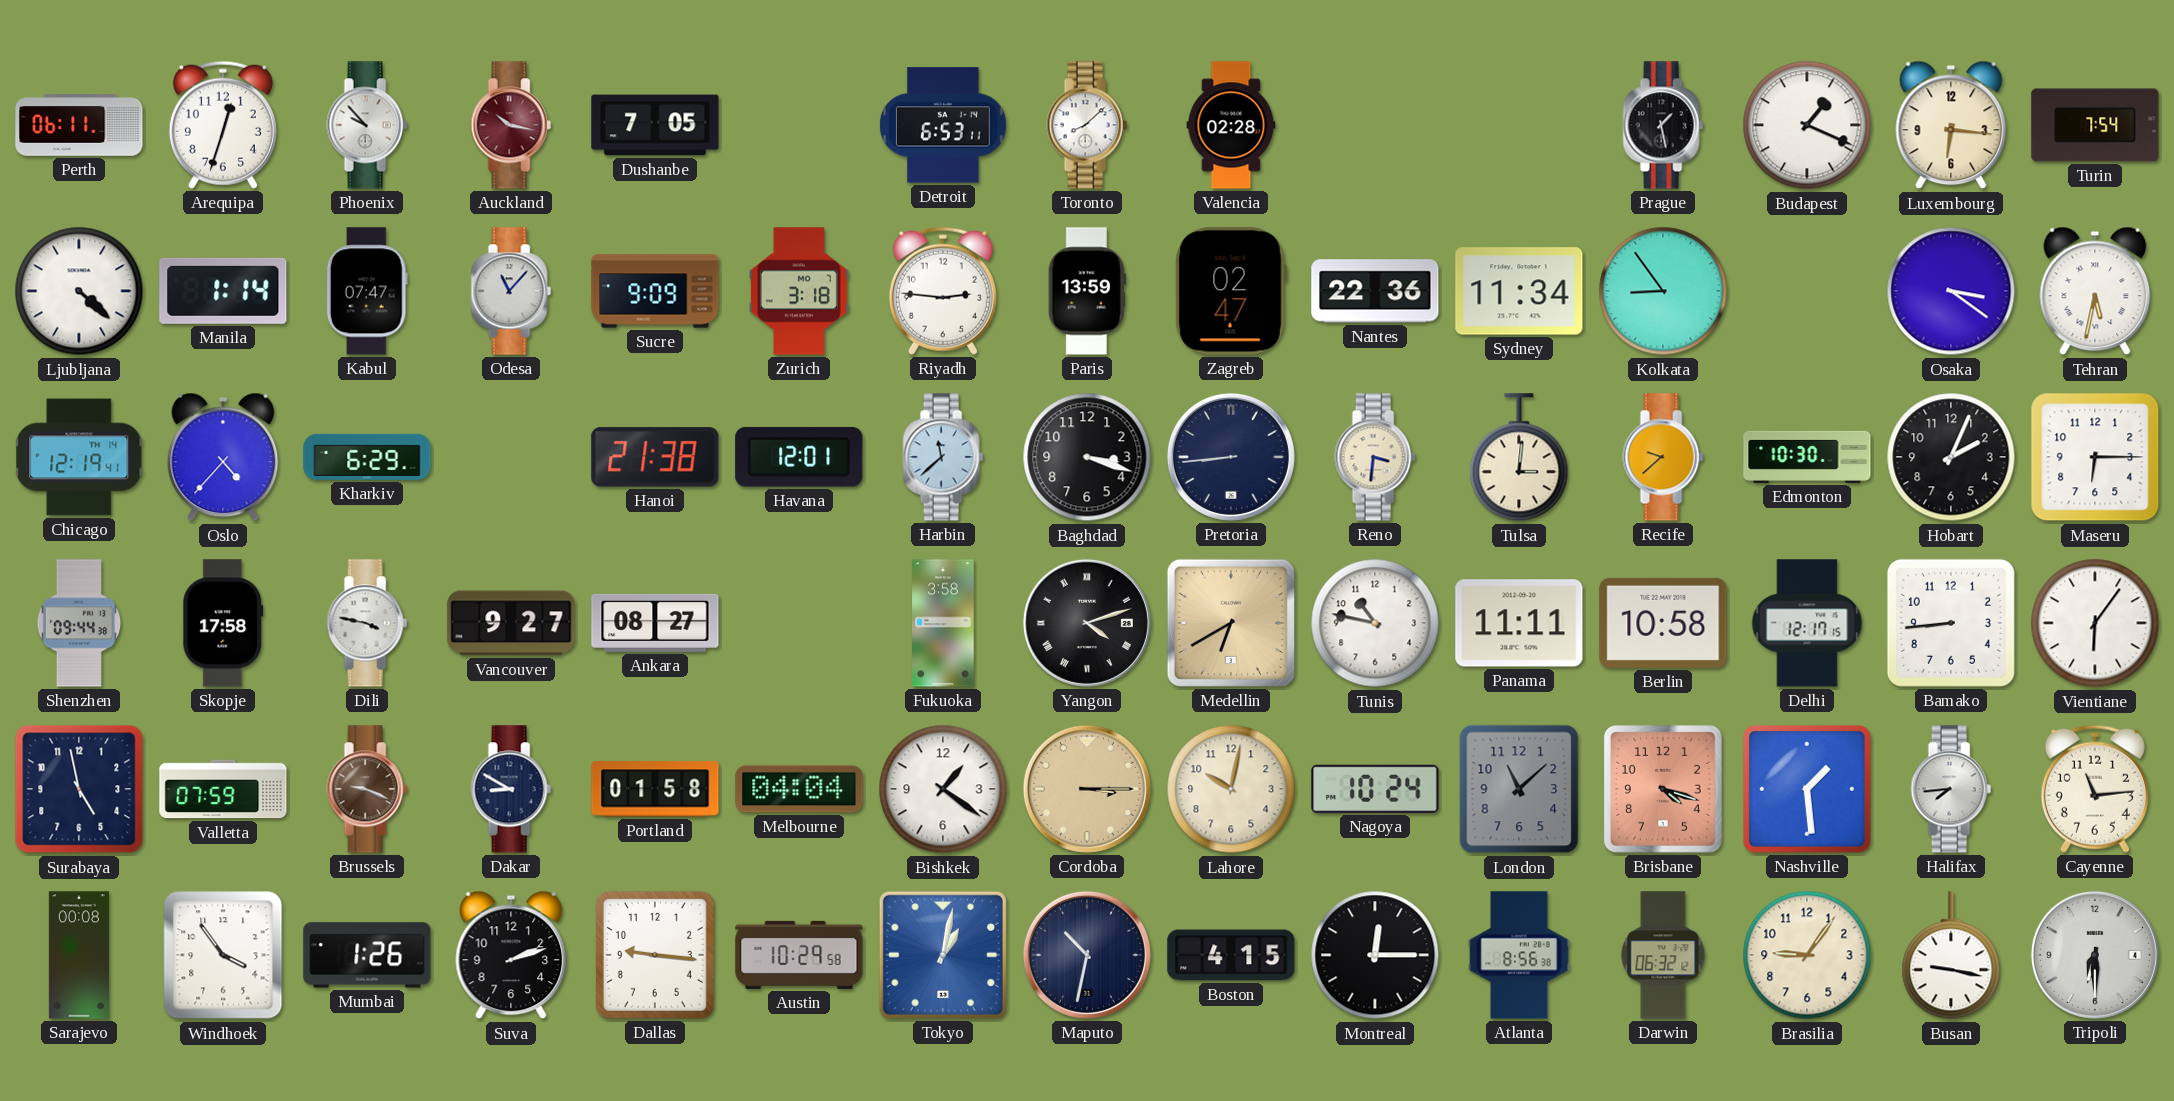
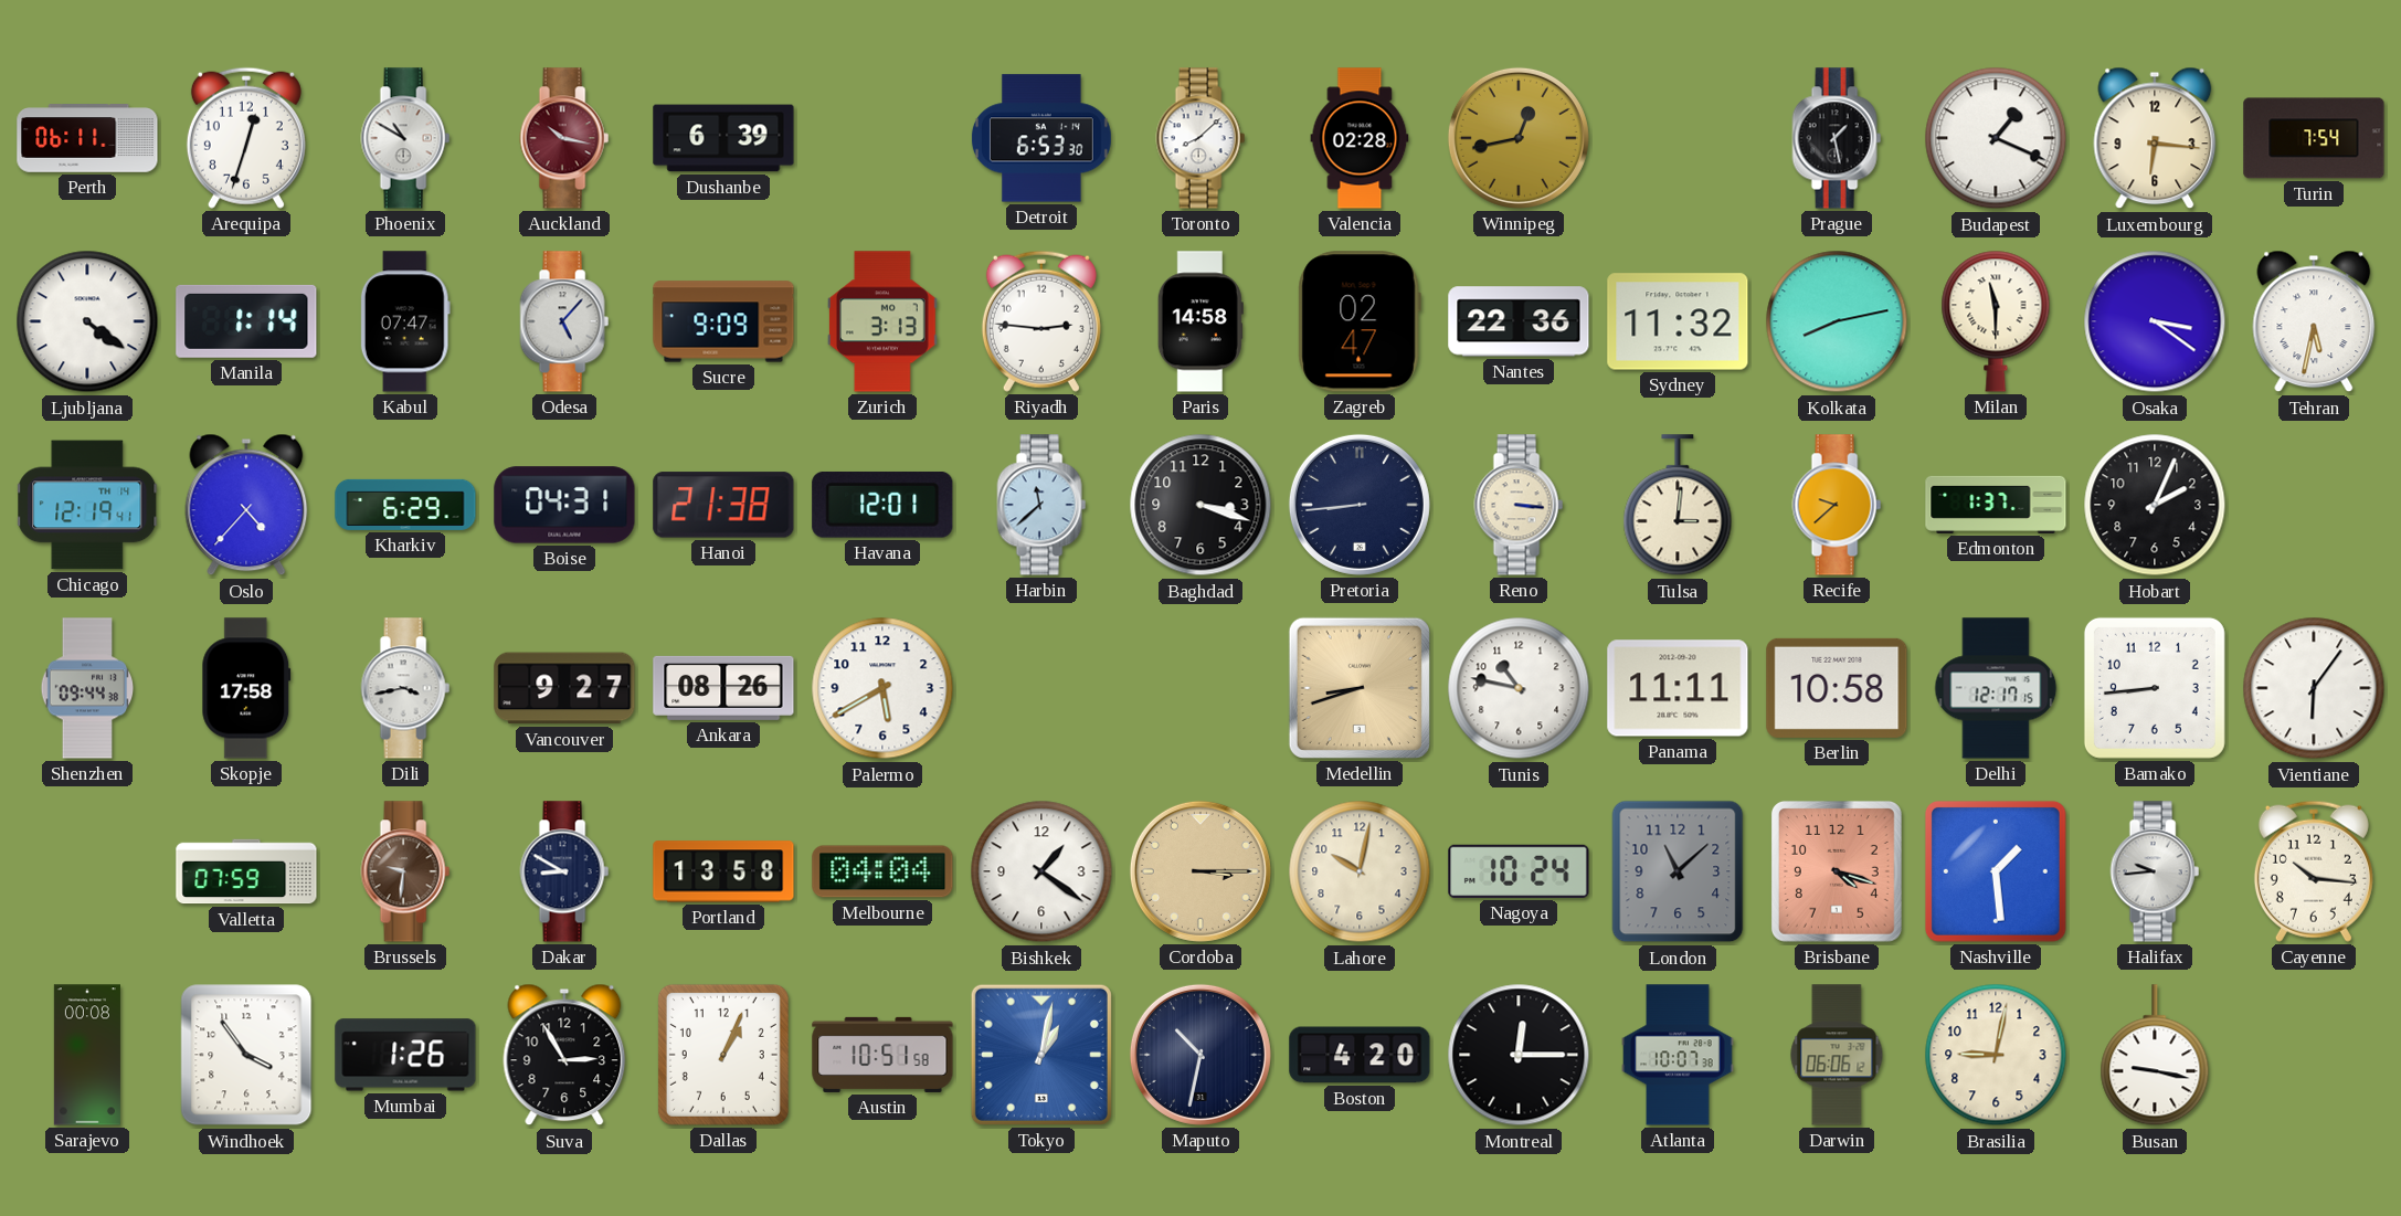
Phoenix: 9:53 -> 10:50
Dushanbe: 7:05 -> 6:39
Detroit: 6:53:11 -> 6:53:30
Winnipeg: none -> 12:43
Ljubljana: 4:22 -> 4:21
Odesa: 11:07 -> 5:07
Zurich: 3:18 -> 3:13
Paris: 13:59 -> 14:58
Sydney: 11:34 -> 11:32
Kolkata: 8:54 -> 8:13
Milan: none -> 11:30
Boise: none -> 04:31
Reno: 3:31 -> 3:16
Edmonton: 10:30 -> 1:37
Maseru: 6:15 -> none
Dili: 3:47 -> 3:43
Ankara: 08:27 -> 08:26
Palermo: none -> 5:40
Fukuoka: 3:58 -> none
Yangon: 4:12 -> none
Medellin: 6:40 -> 8:42
Surabaya: 4:58 -> none
Brussels: 9:19 -> 9:31
Portland: 01:58 -> 13:58
Halifax: 7:44 -> 9:44
Cayenne: 11:14 -> 10:16
Suva: 2:12 -> 2:55
Dallas: 9:16 -> 1:04
Austin: 10:29 -> 10:51
Boston: 4:15 -> 4:20
Atlanta: 8:56 -> 10:07
Darwin: 06:32 -> 06:06
Brasilia: 9:06 -> 9:02
Tripoli: 6:30 -> none
